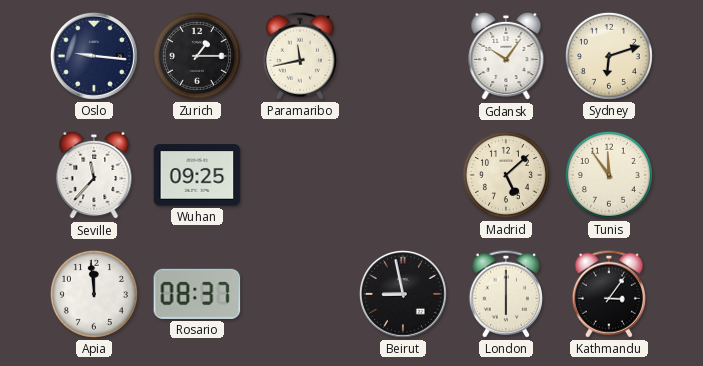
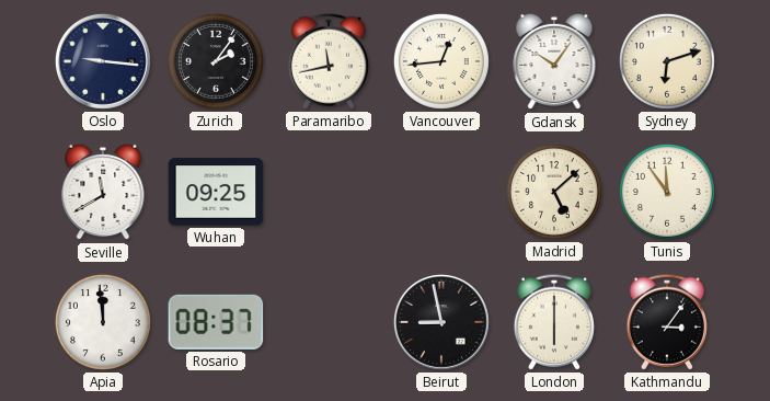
Zurich: 1:15 -> 2:06
Vancouver: none -> 12:44
Seville: 11:37 -> 11:40
